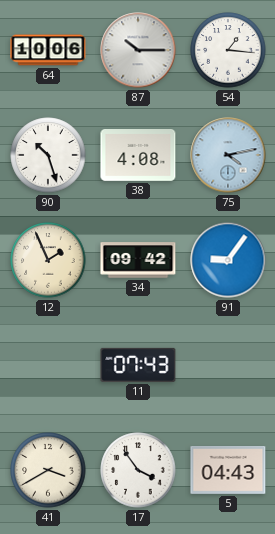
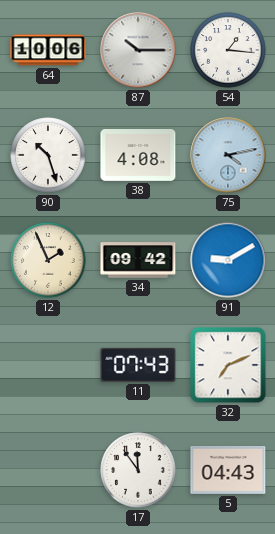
91: 9:06 -> 9:10
32: none -> 7:11
41: 3:40 -> none
17: 3:54 -> 11:54
